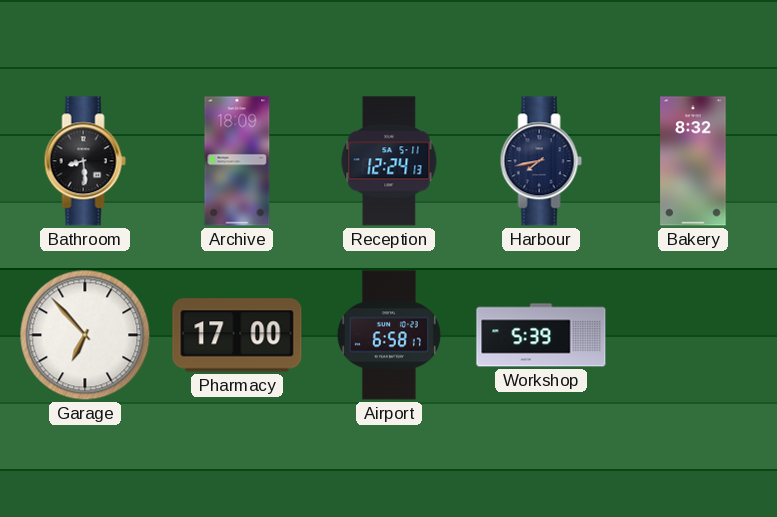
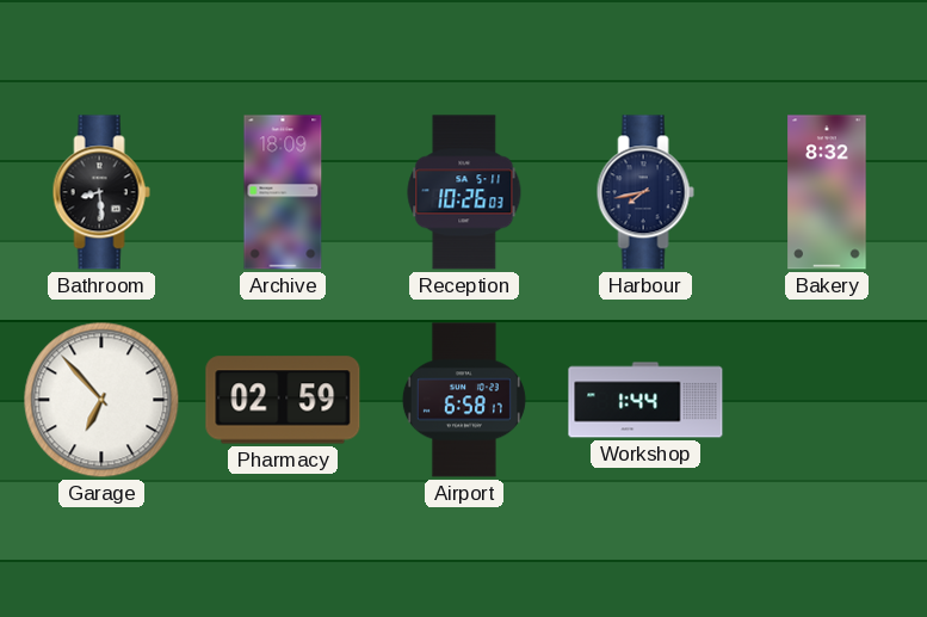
Reception: 12:24 -> 10:26
Pharmacy: 17:00 -> 02:59
Workshop: 5:39 -> 1:44
